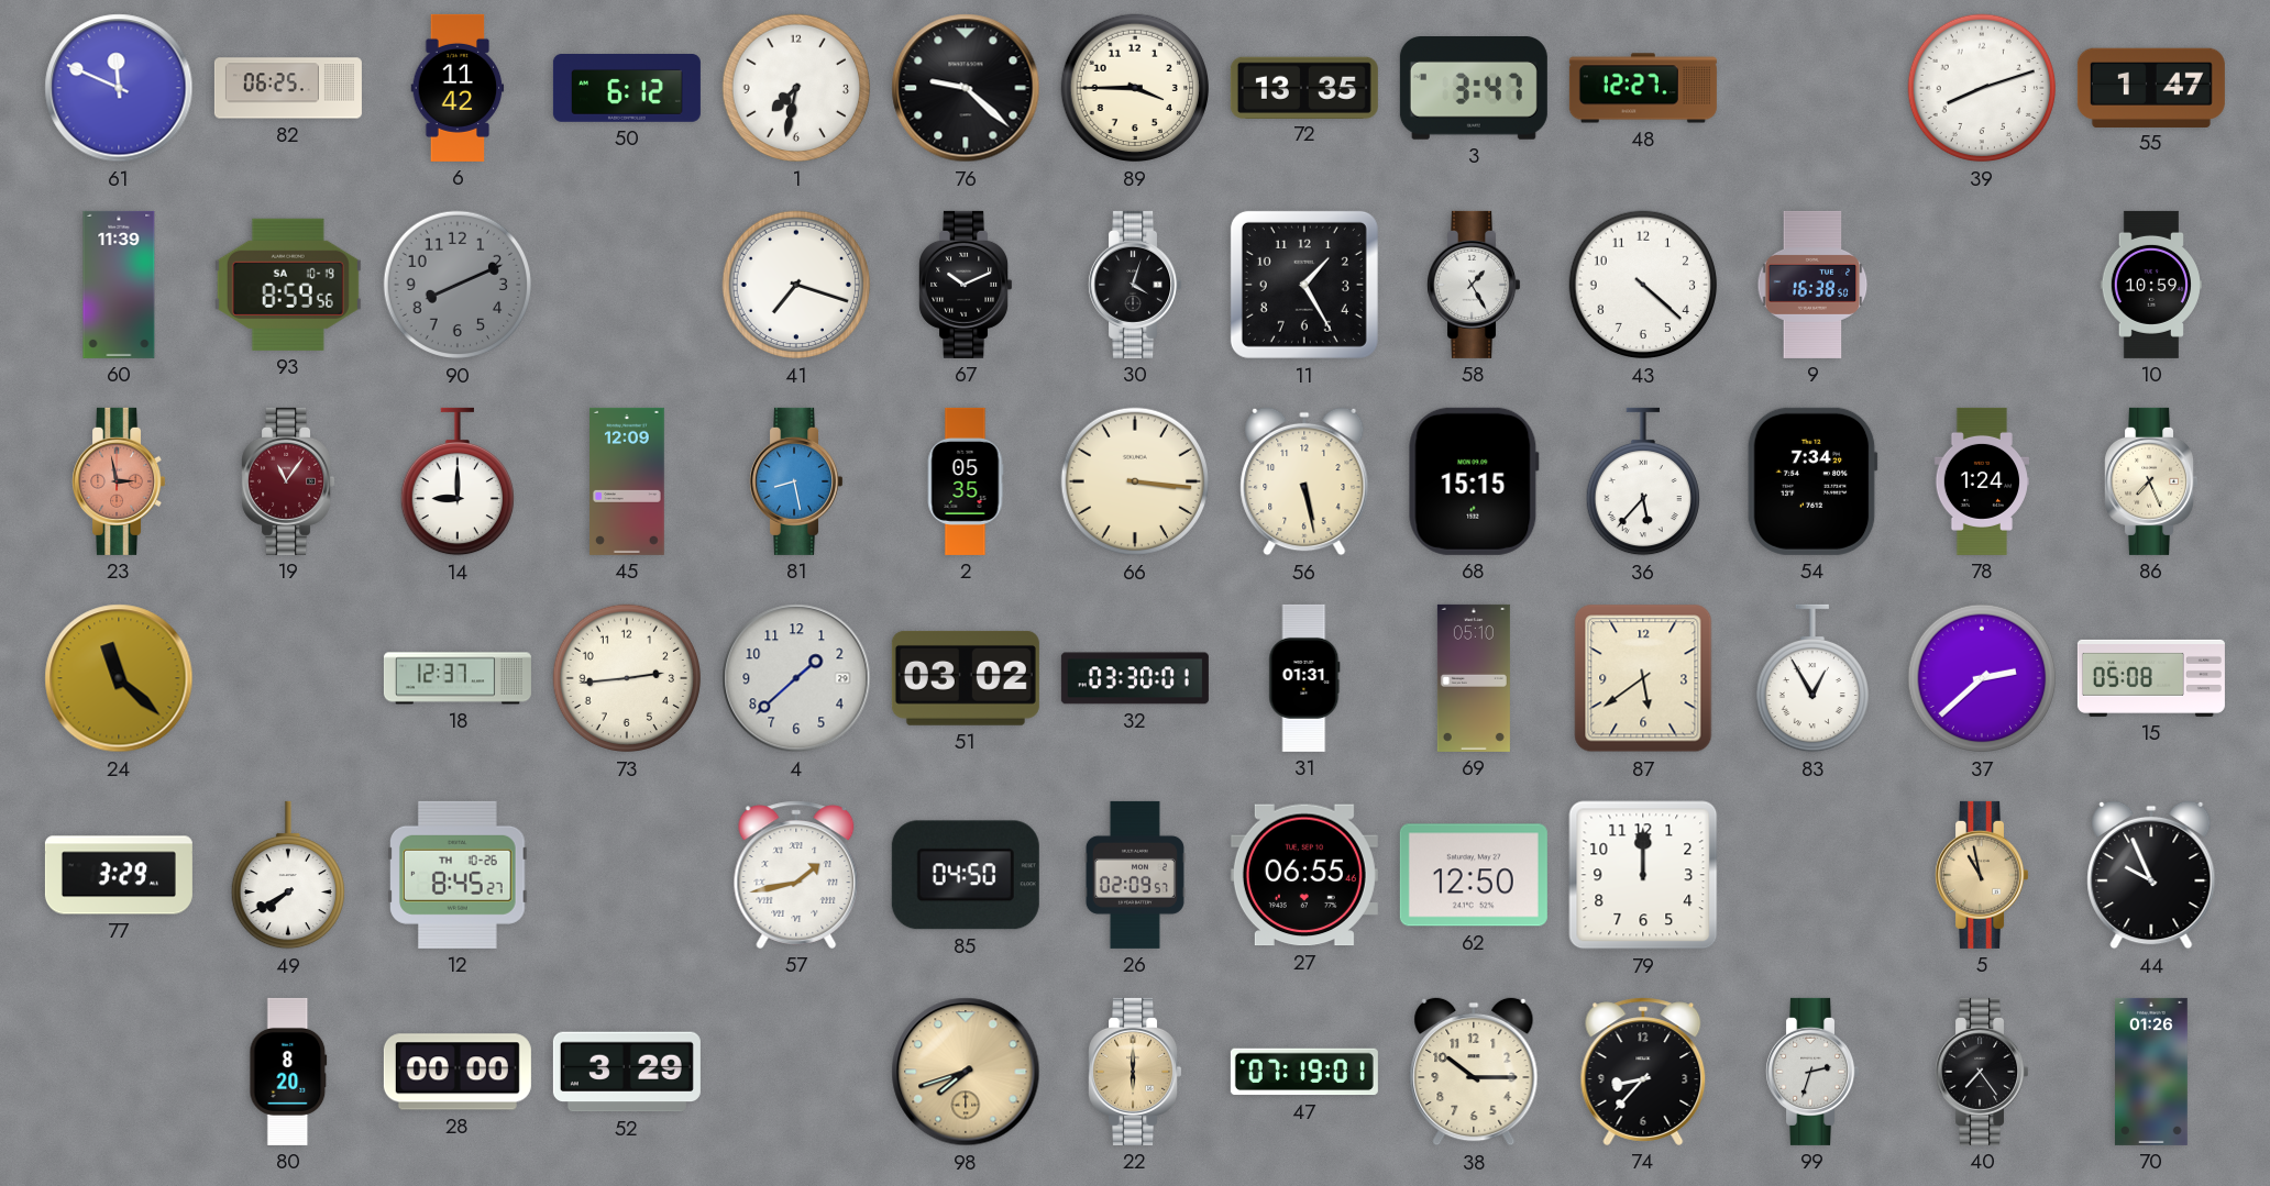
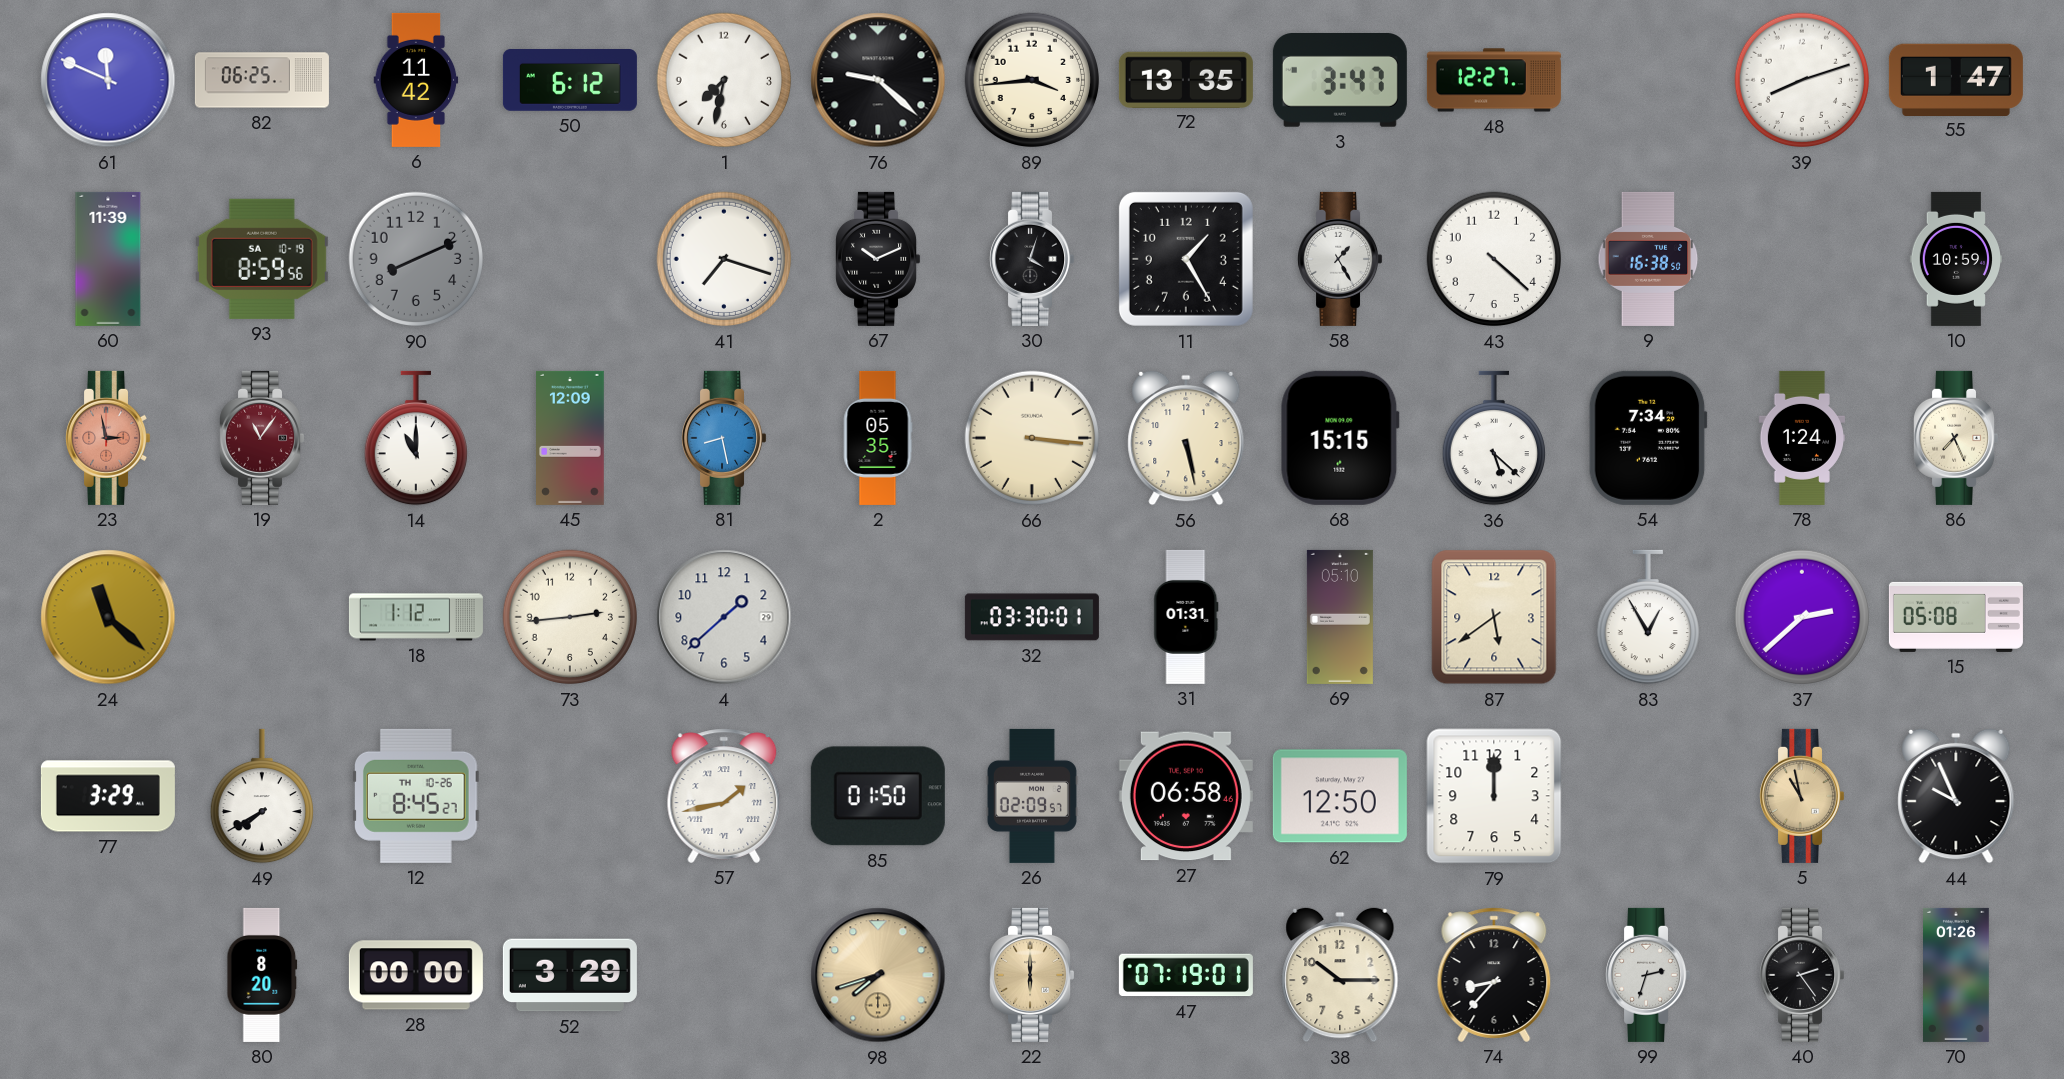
89: 3:45 -> 3:44
14: 9:00 -> 11:00
36: 5:37 -> 5:22
18: 12:37 -> 1:12
51: 03:02 -> none
85: 04:50 -> 01:50
27: 06:55 -> 06:58
40: 7:24 -> 2:24
